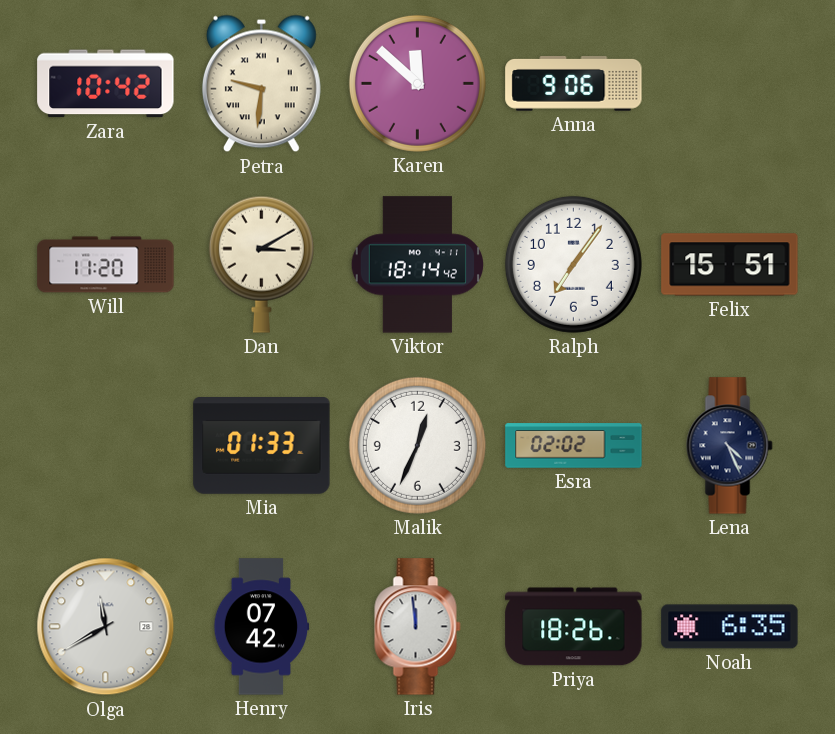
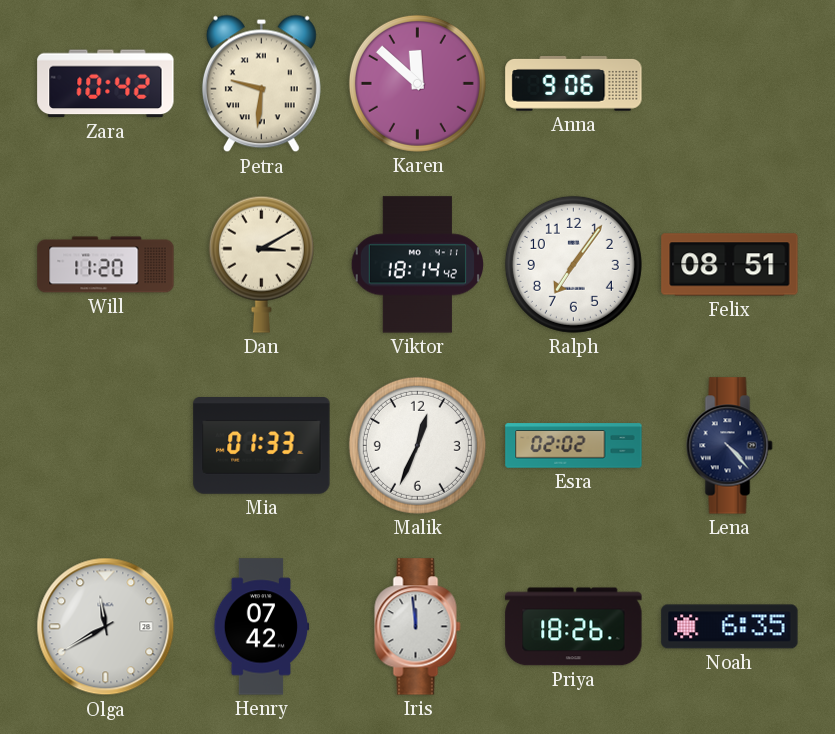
Felix: 15:51 -> 08:51
Lena: 4:26 -> 4:23
